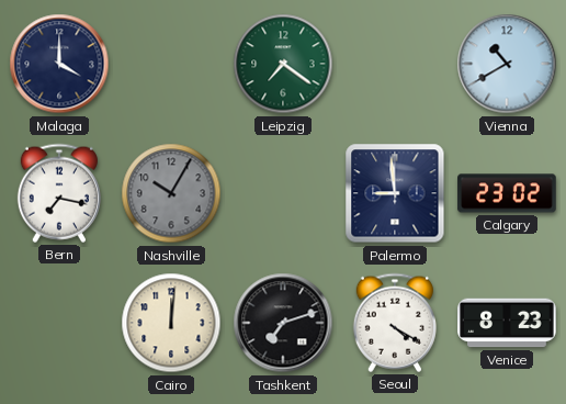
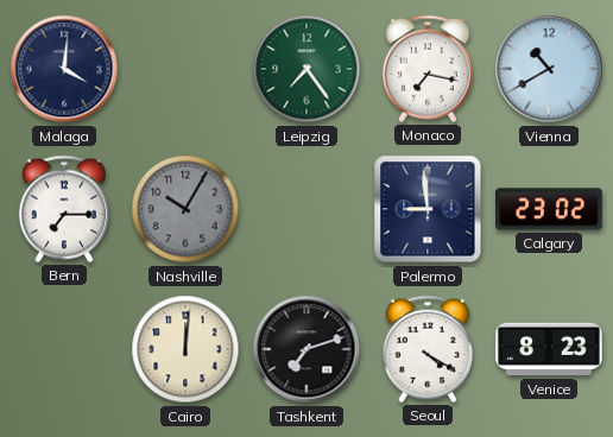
Malaga: 4:00 -> 4:01
Leipzig: 7:21 -> 7:24
Monaco: none -> 7:17
Bern: 7:17 -> 7:15
